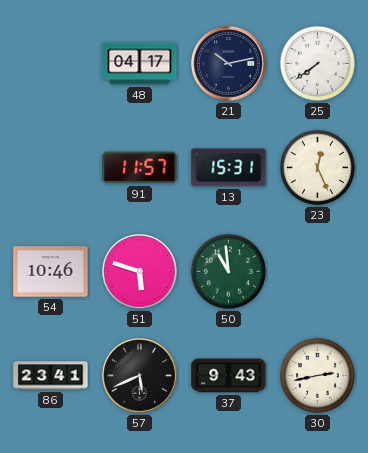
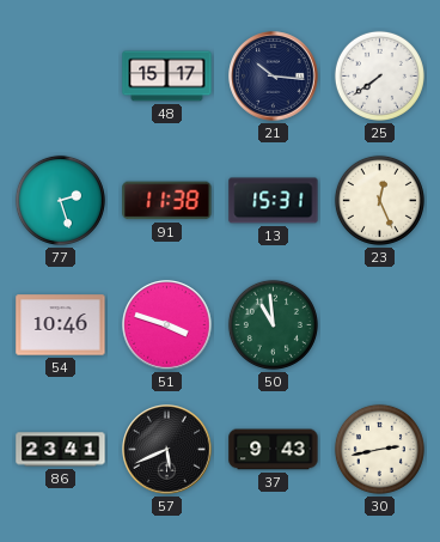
48: 04:17 -> 15:17
21: 10:13 -> 10:16
77: none -> 2:27
91: 11:57 -> 11:38
51: 5:48 -> 3:48
